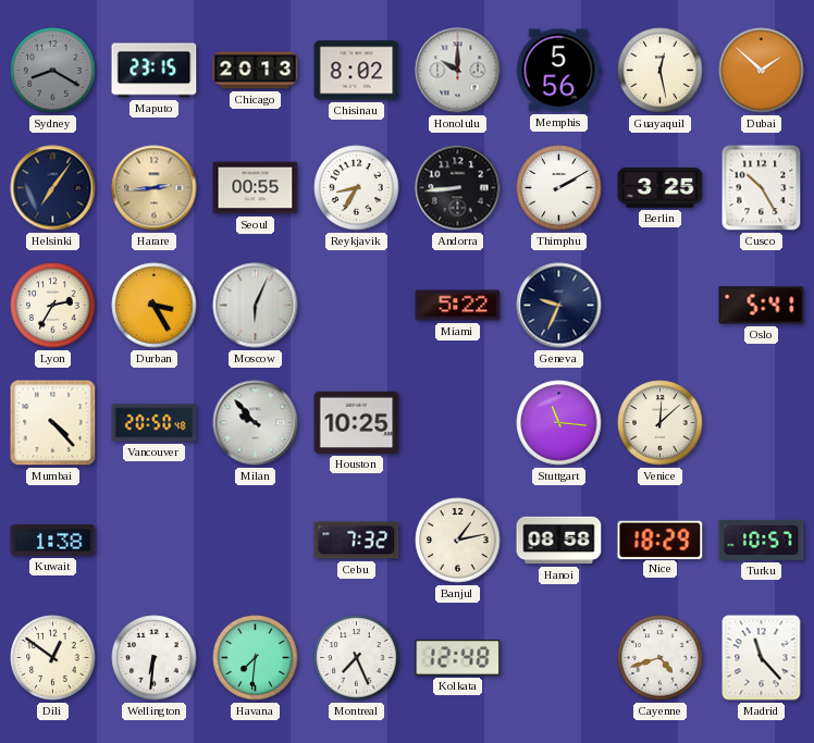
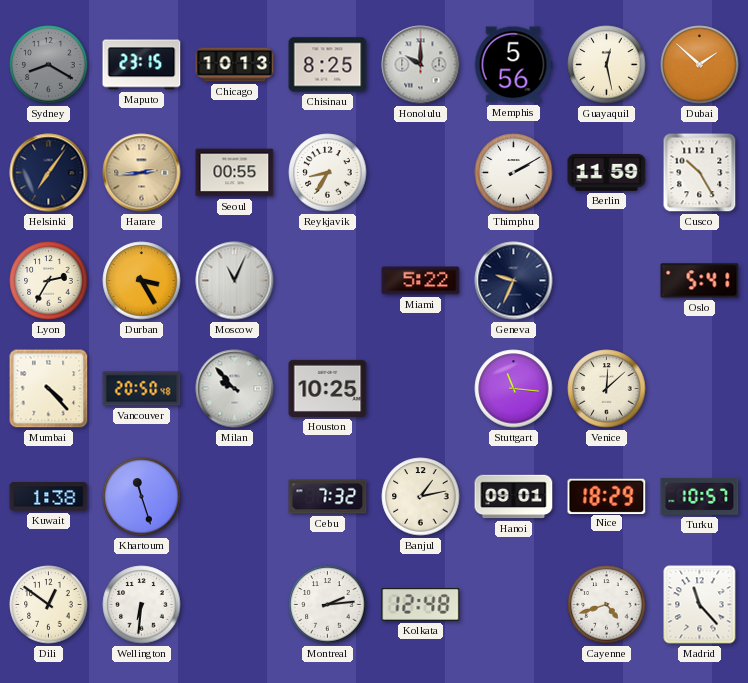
Chicago: 20:13 -> 10:13
Chisinau: 8:02 -> 8:25
Andorra: 8:44 -> none
Berlin: 3:25 -> 11:59
Moscow: 6:04 -> 11:04
Khartoum: none -> 11:27
Hanoi: 08:58 -> 09:01
Havana: 7:31 -> none
Montreal: 7:26 -> 2:14
